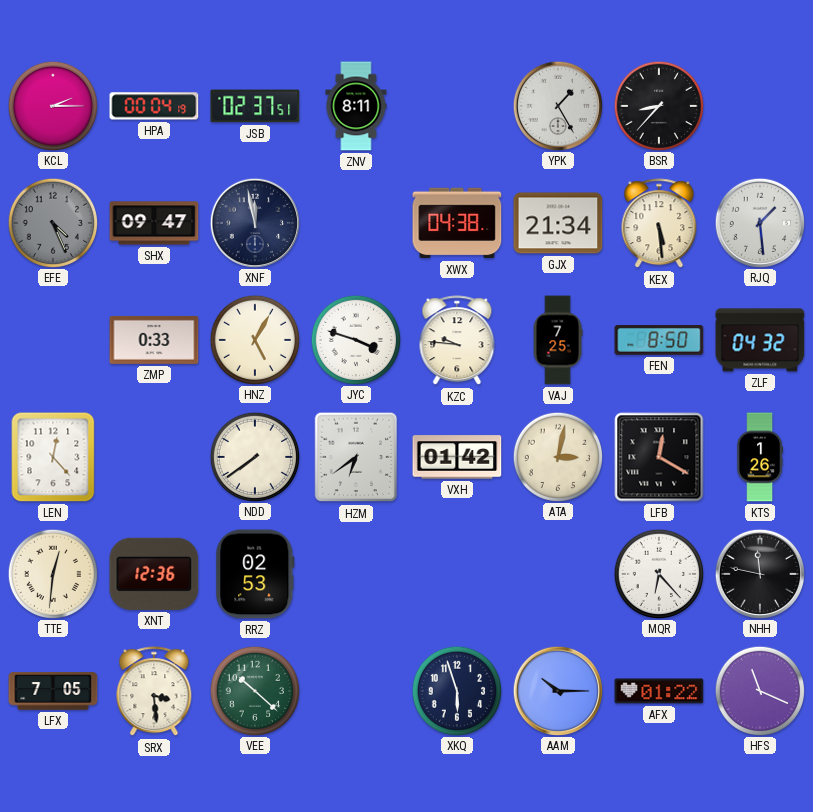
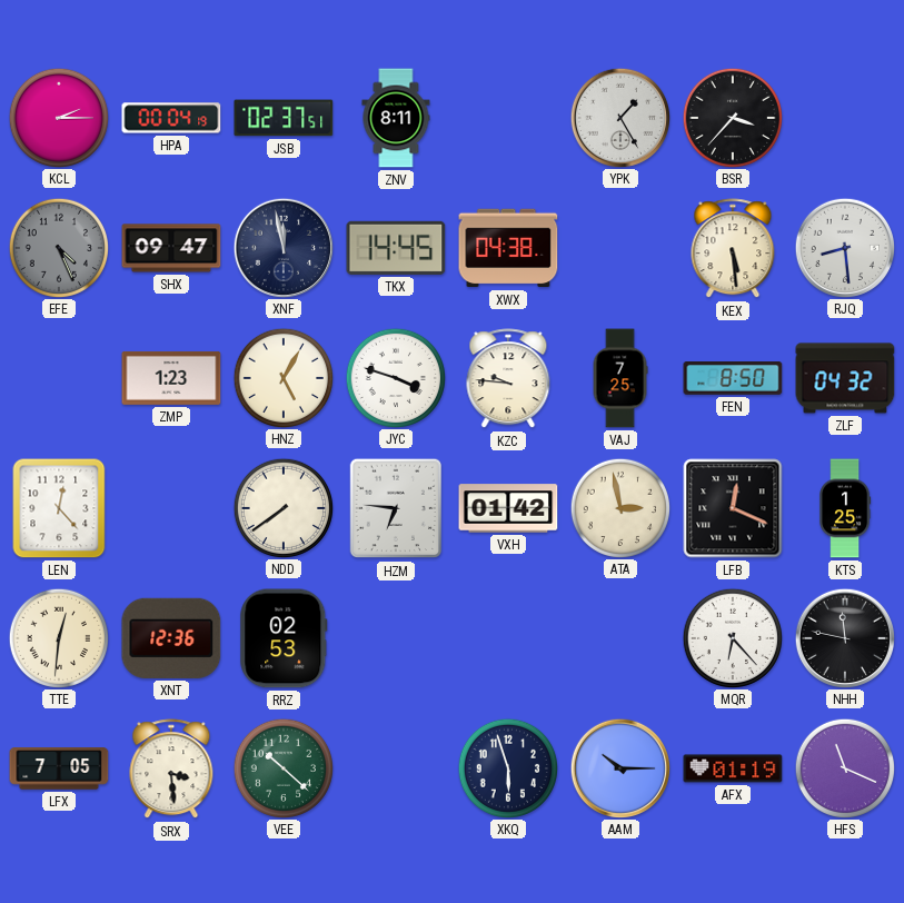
BSR: 8:37 -> 3:37
TKX: none -> 14:45
GJX: 21:34 -> none
RJQ: 1:29 -> 8:29
ZMP: 0:33 -> 1:23
HZM: 6:39 -> 6:46
ATA: 3:02 -> 2:58
LFB: 12:20 -> 12:19
KTS: 1:26 -> 1:25
AFX: 01:22 -> 01:19
